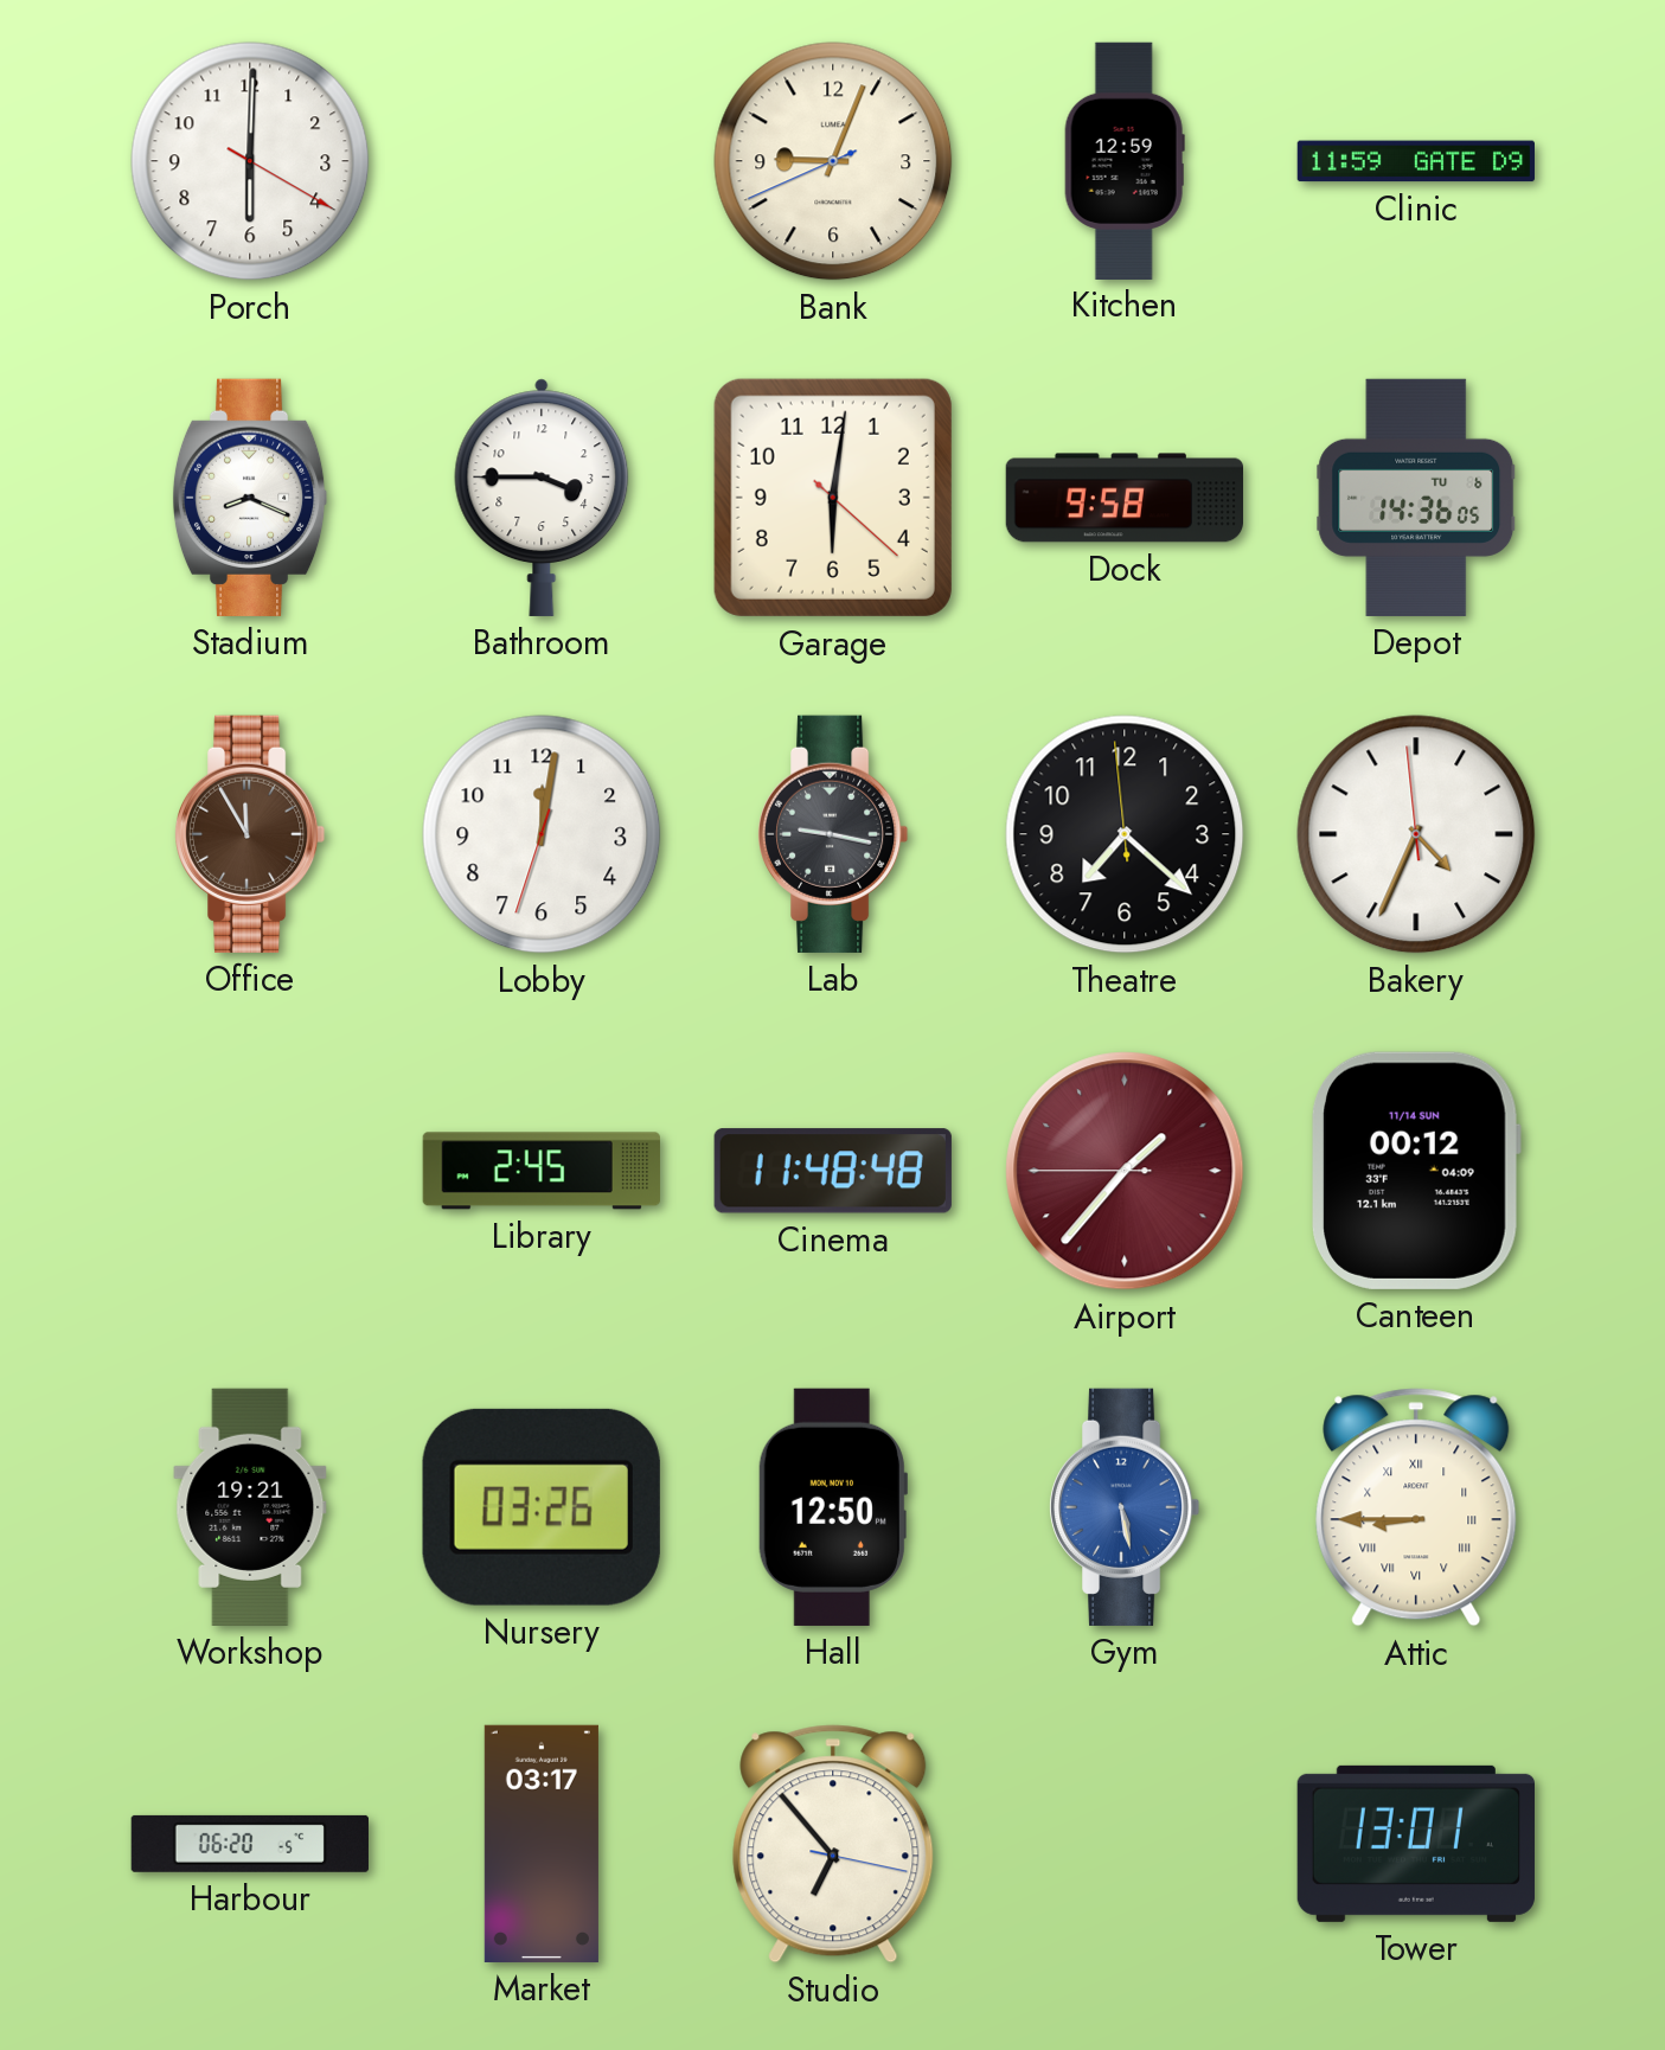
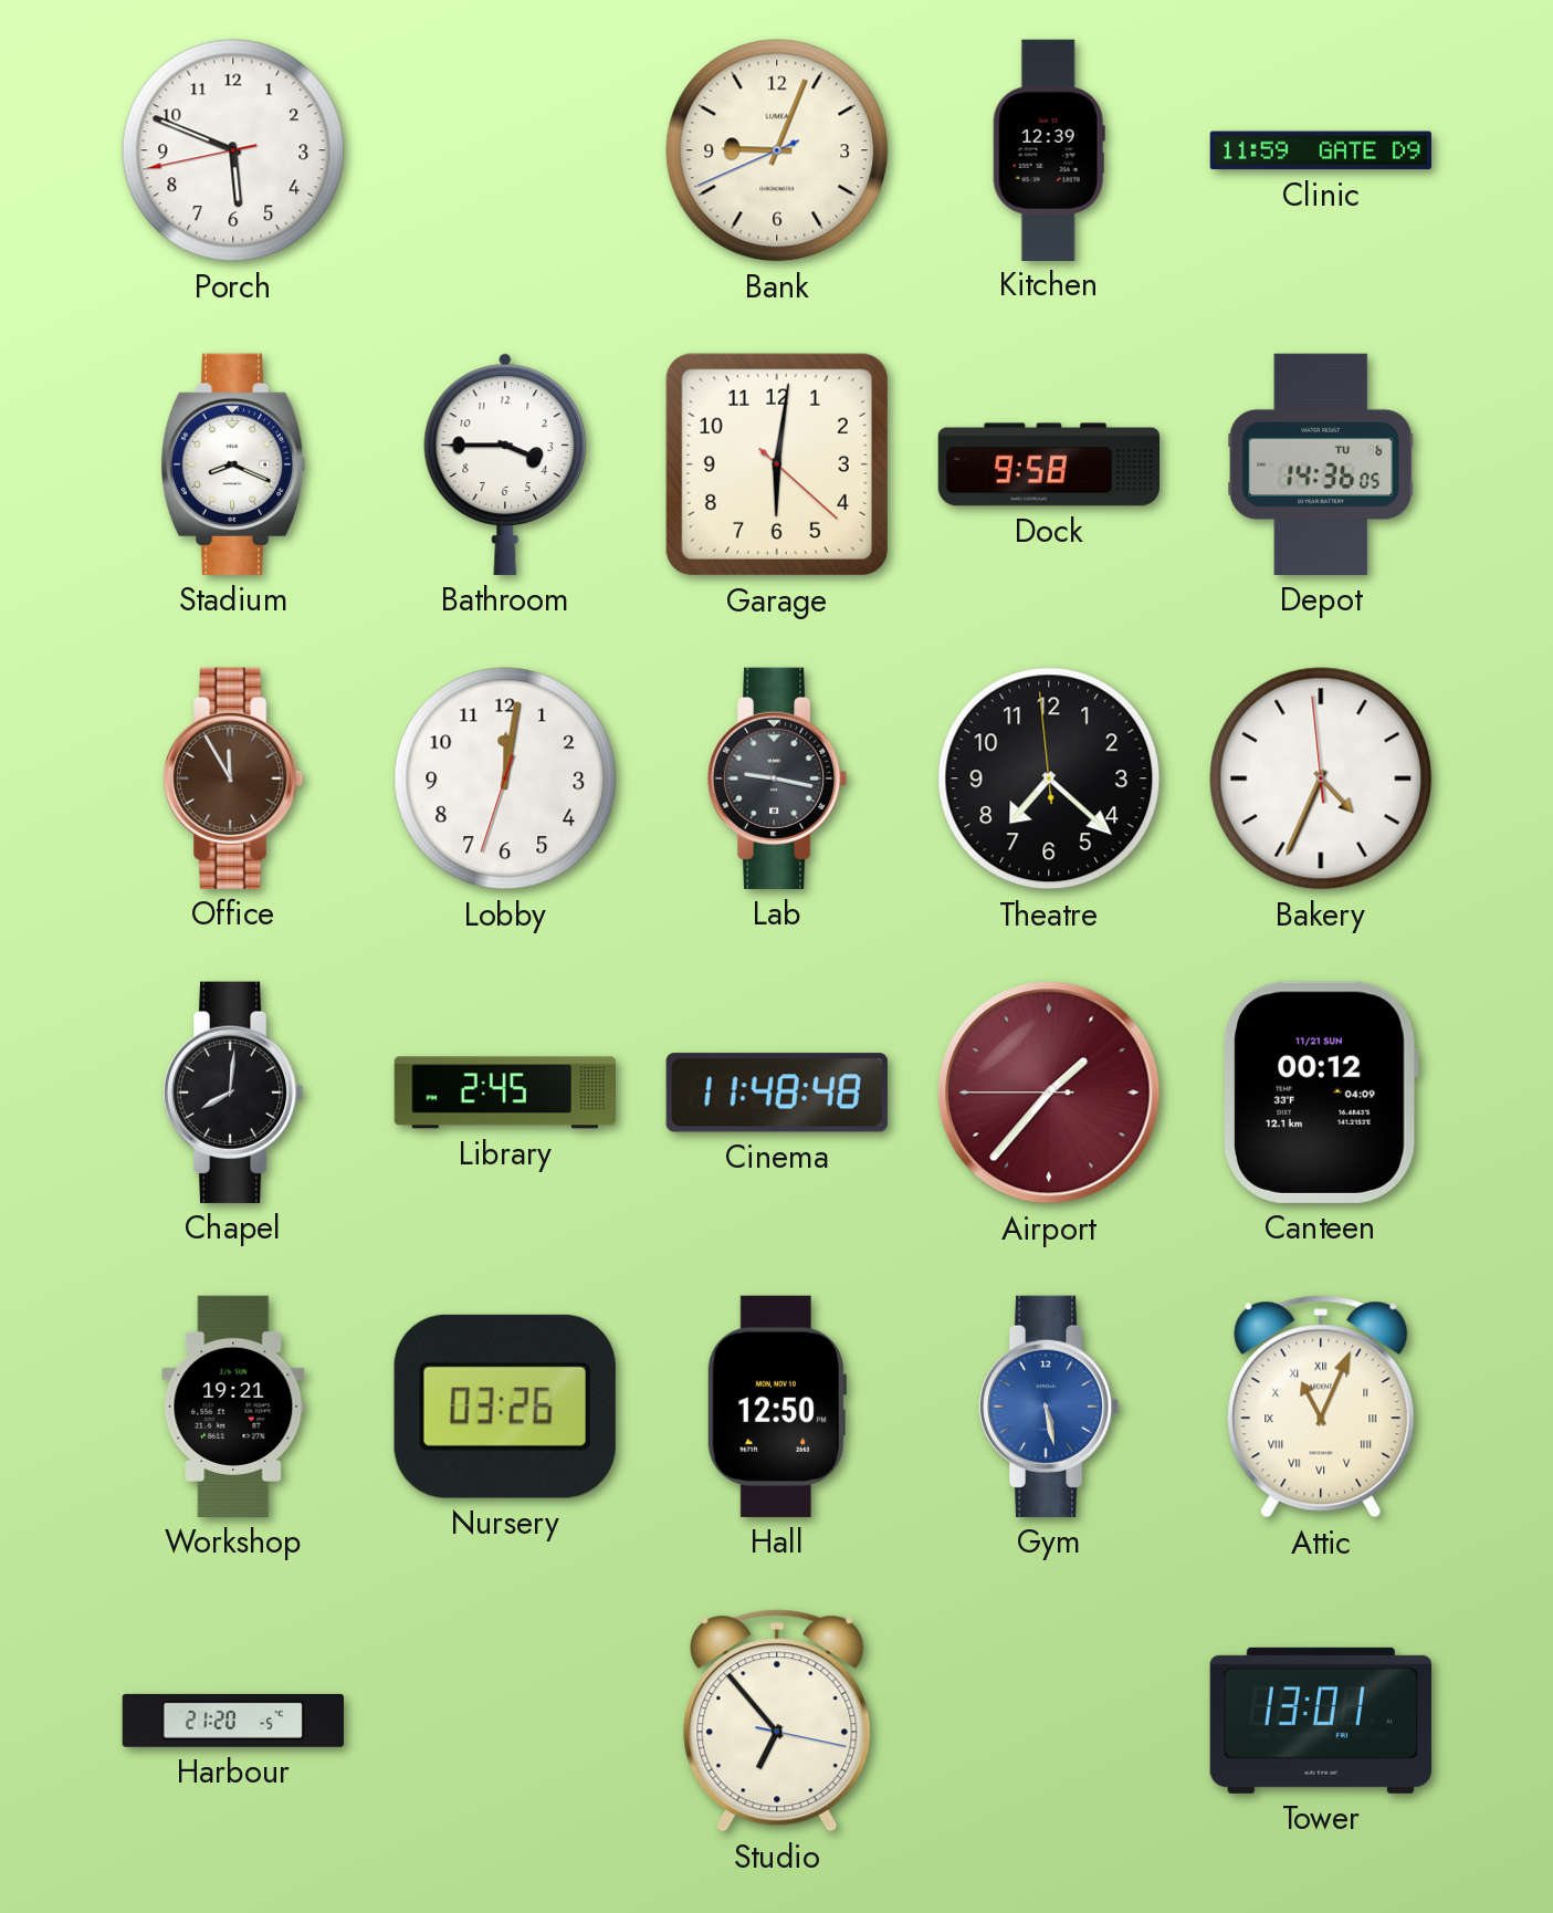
Porch: 6:00 -> 5:48
Kitchen: 12:59 -> 12:39
Chapel: none -> 8:01
Canteen date: 11/14 SUN -> 11/21 SUN
Attic: 8:45 -> 11:04
Harbour: 06:20 -> 21:20
Market: 03:17 -> none
